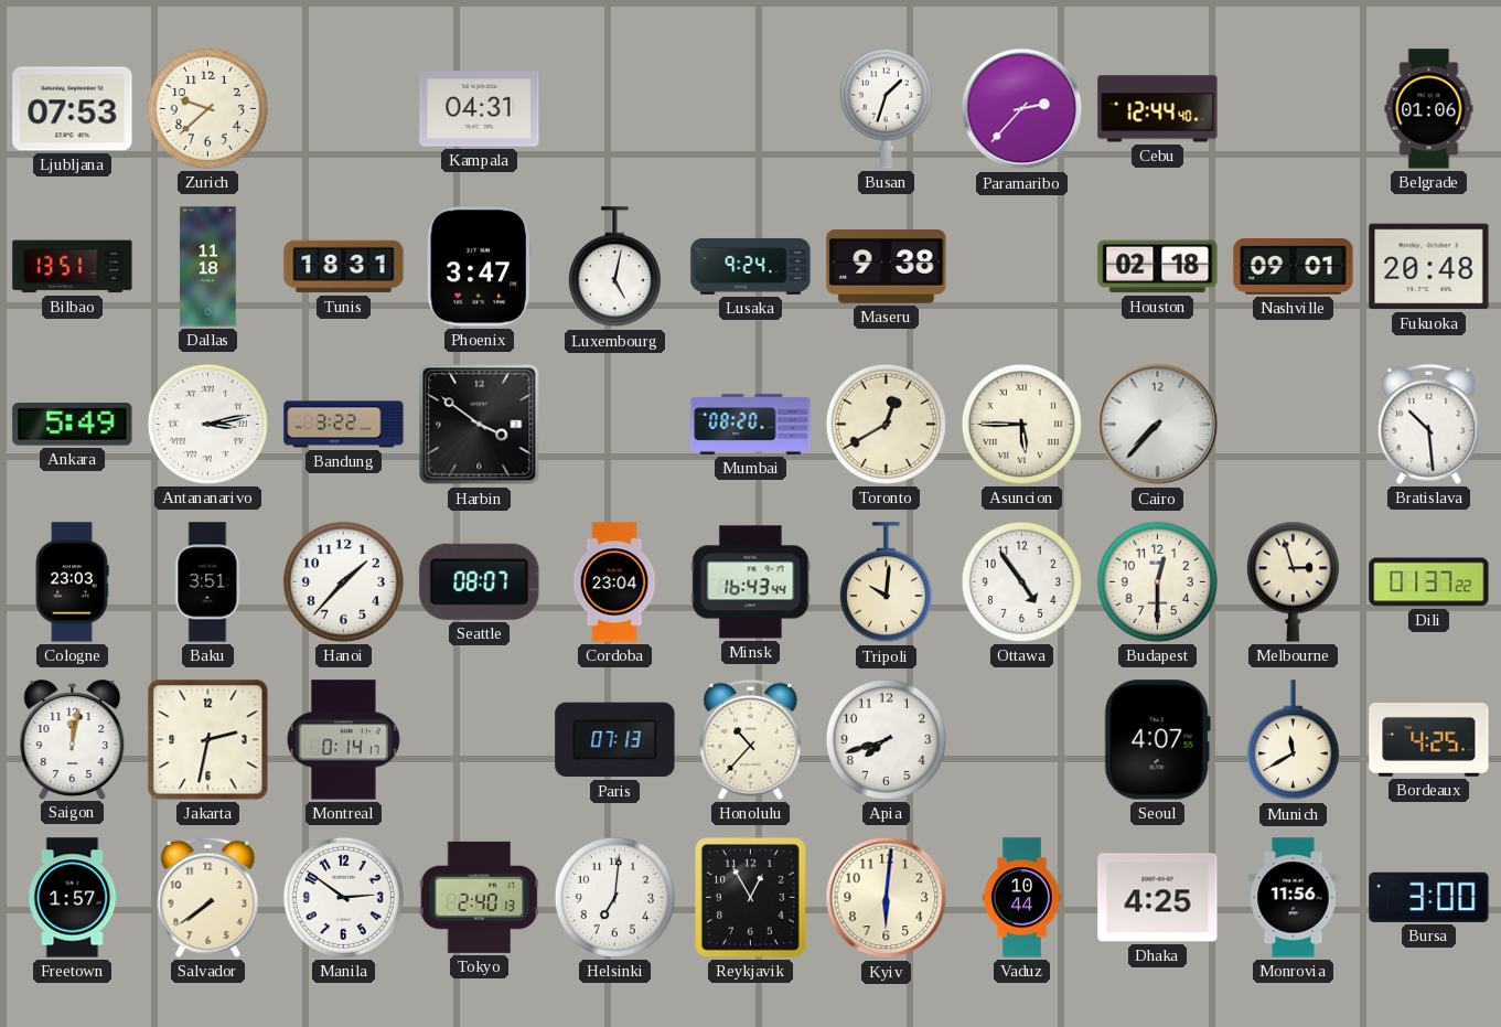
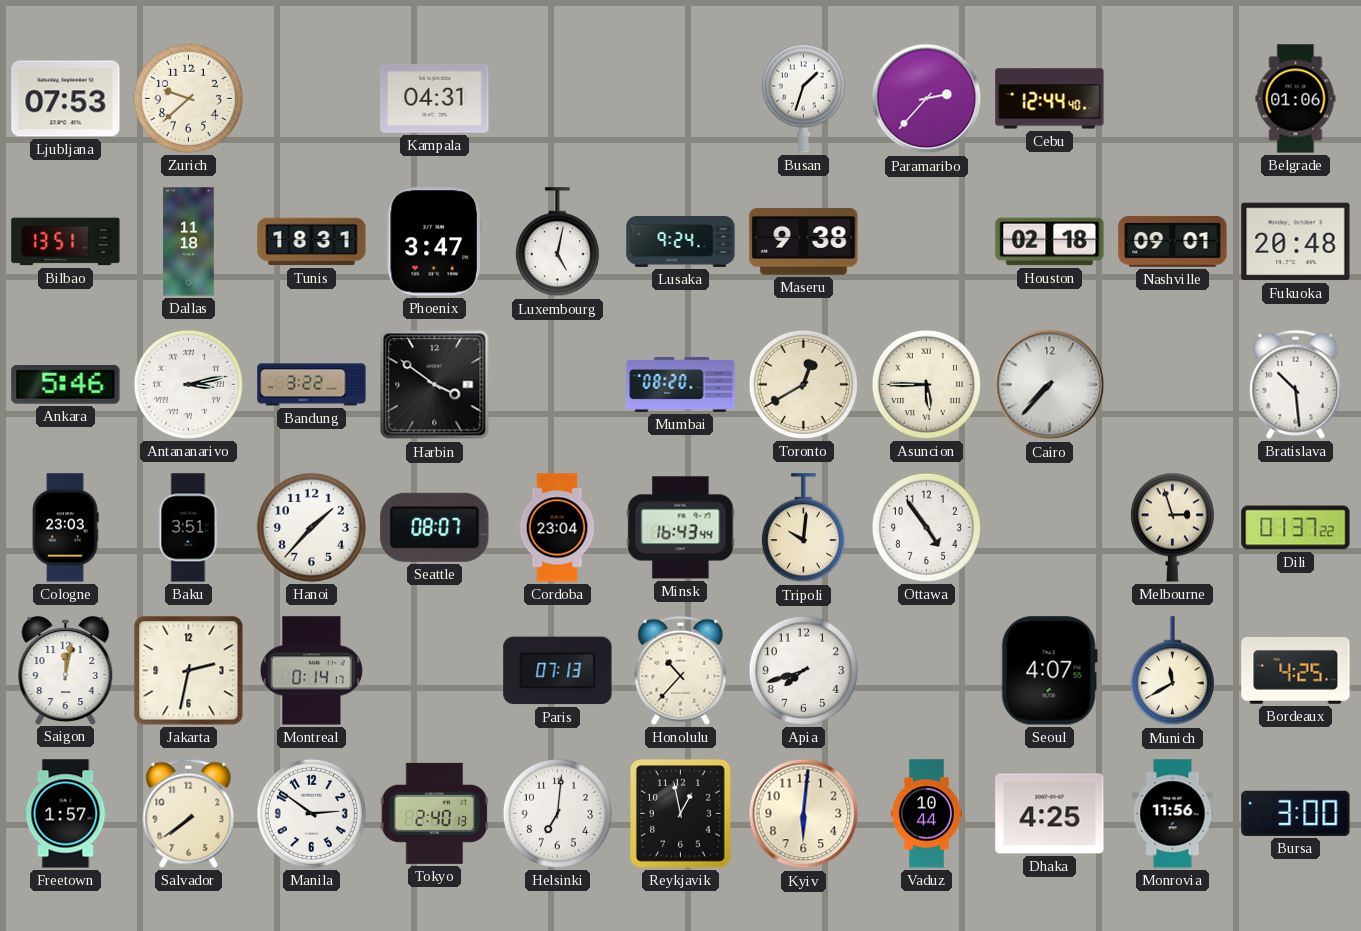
Ankara: 5:49 -> 5:46
Budapest: 12:30 -> none
Reykjavik: 12:55 -> 12:58
